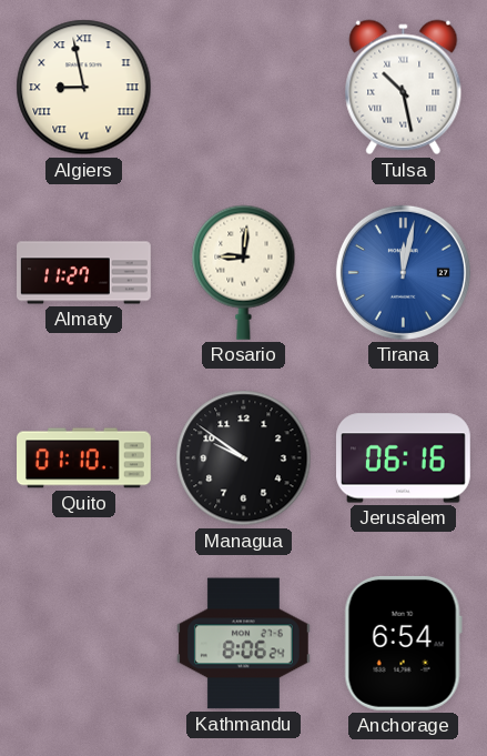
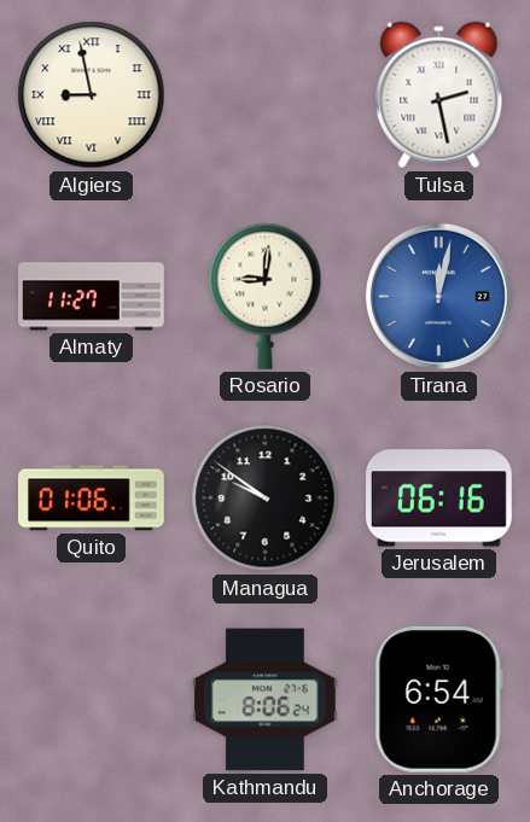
Tulsa: 10:28 -> 2:28
Quito: 01:10 -> 01:06
